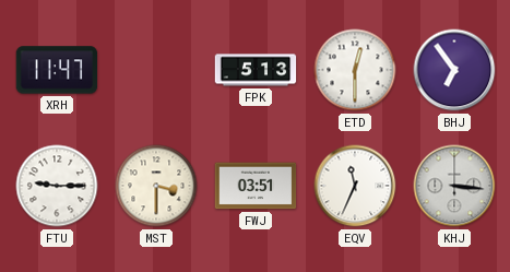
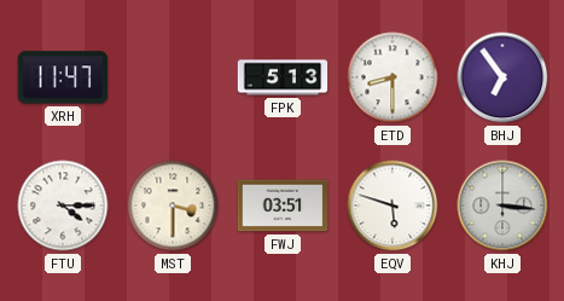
ETD: 12:30 -> 8:30
FTU: 9:15 -> 4:15
EQV: 11:34 -> 5:48
